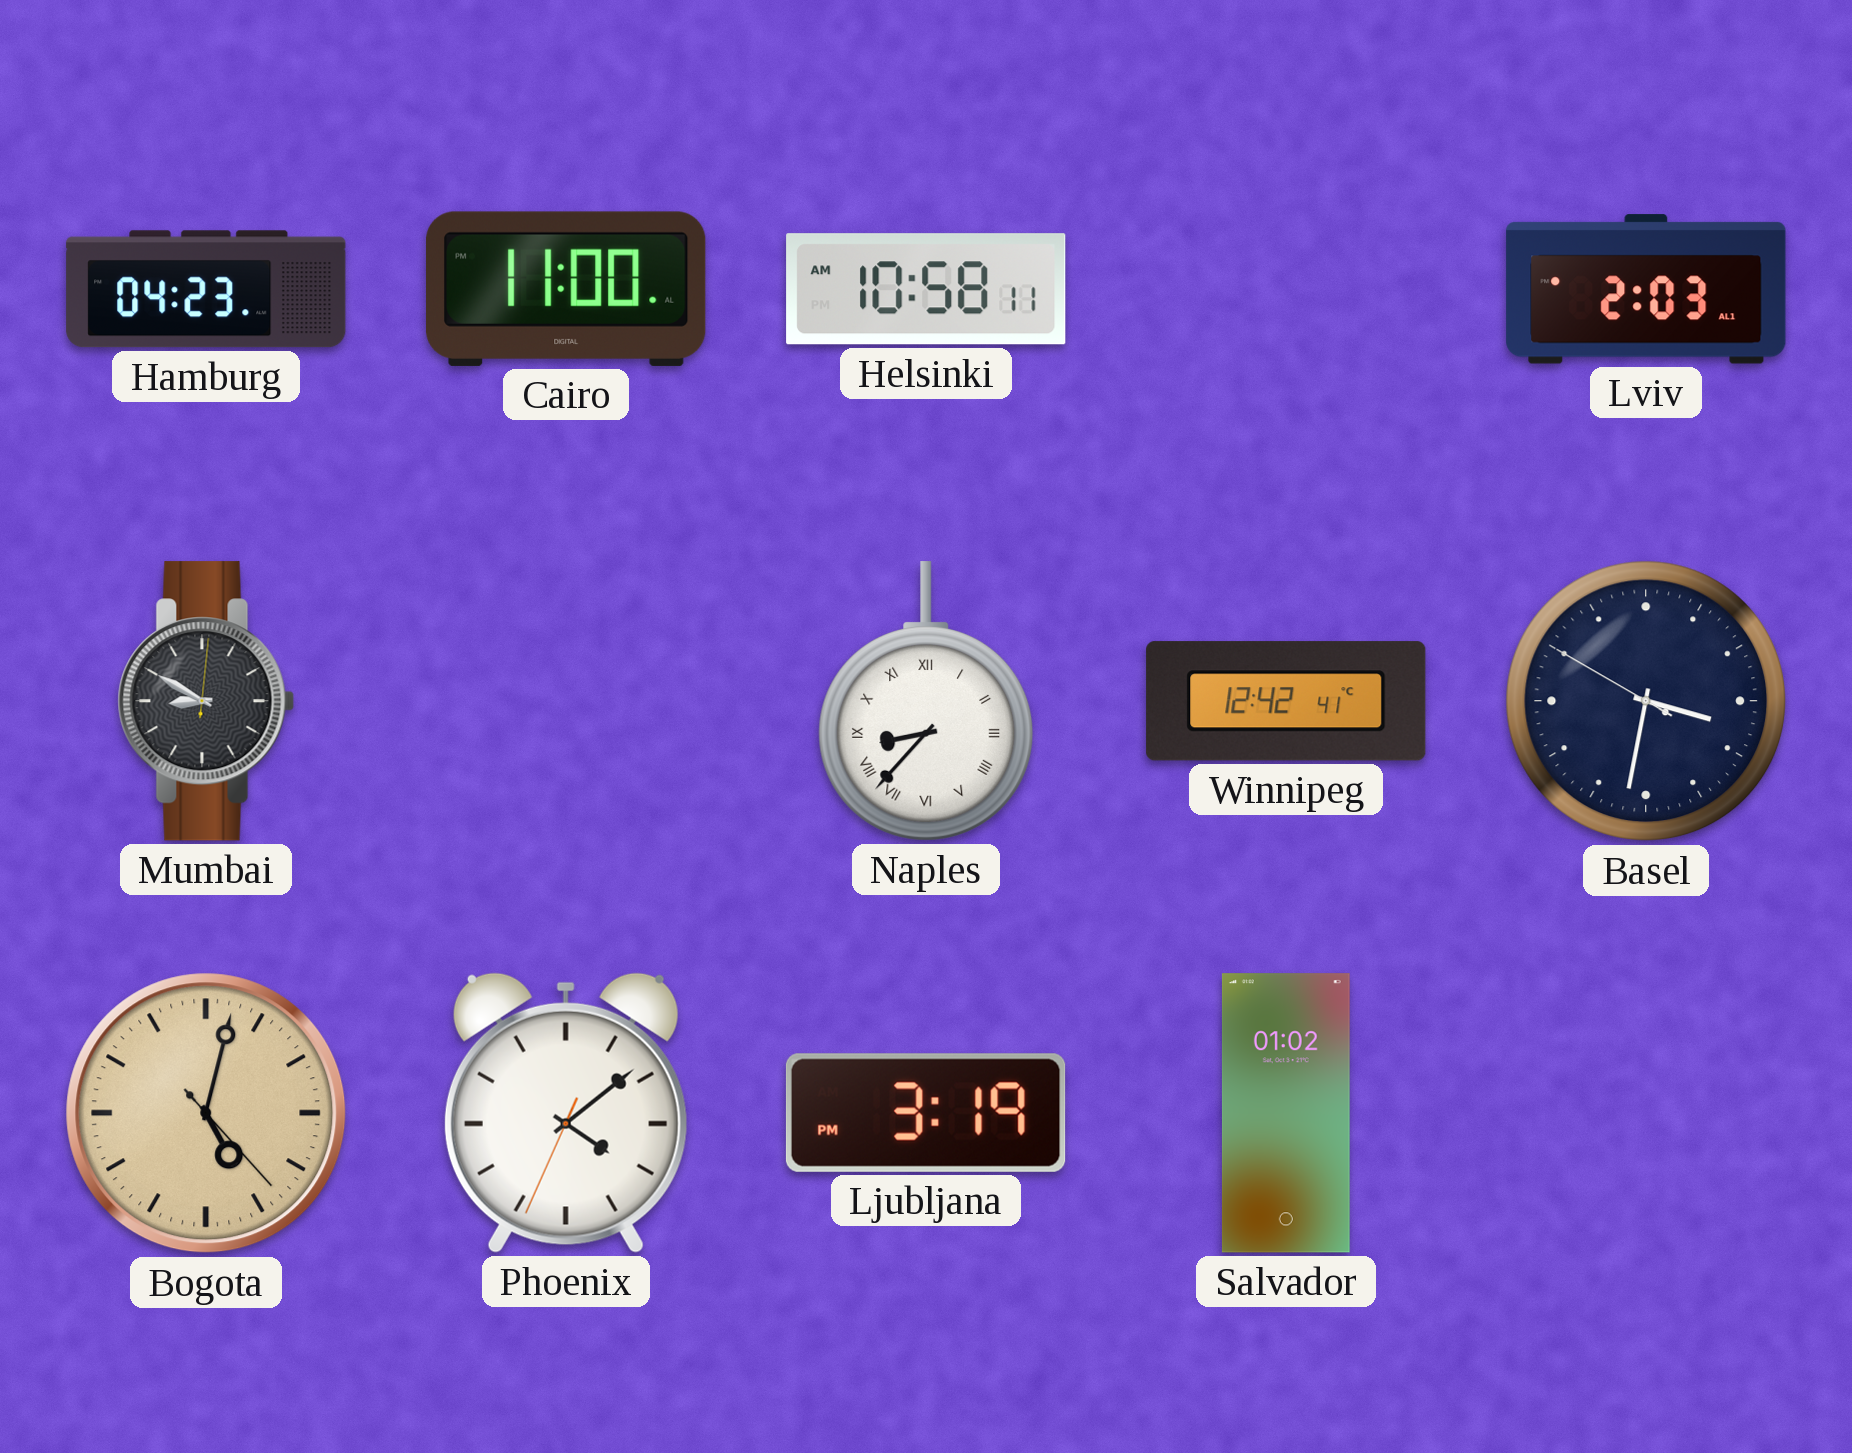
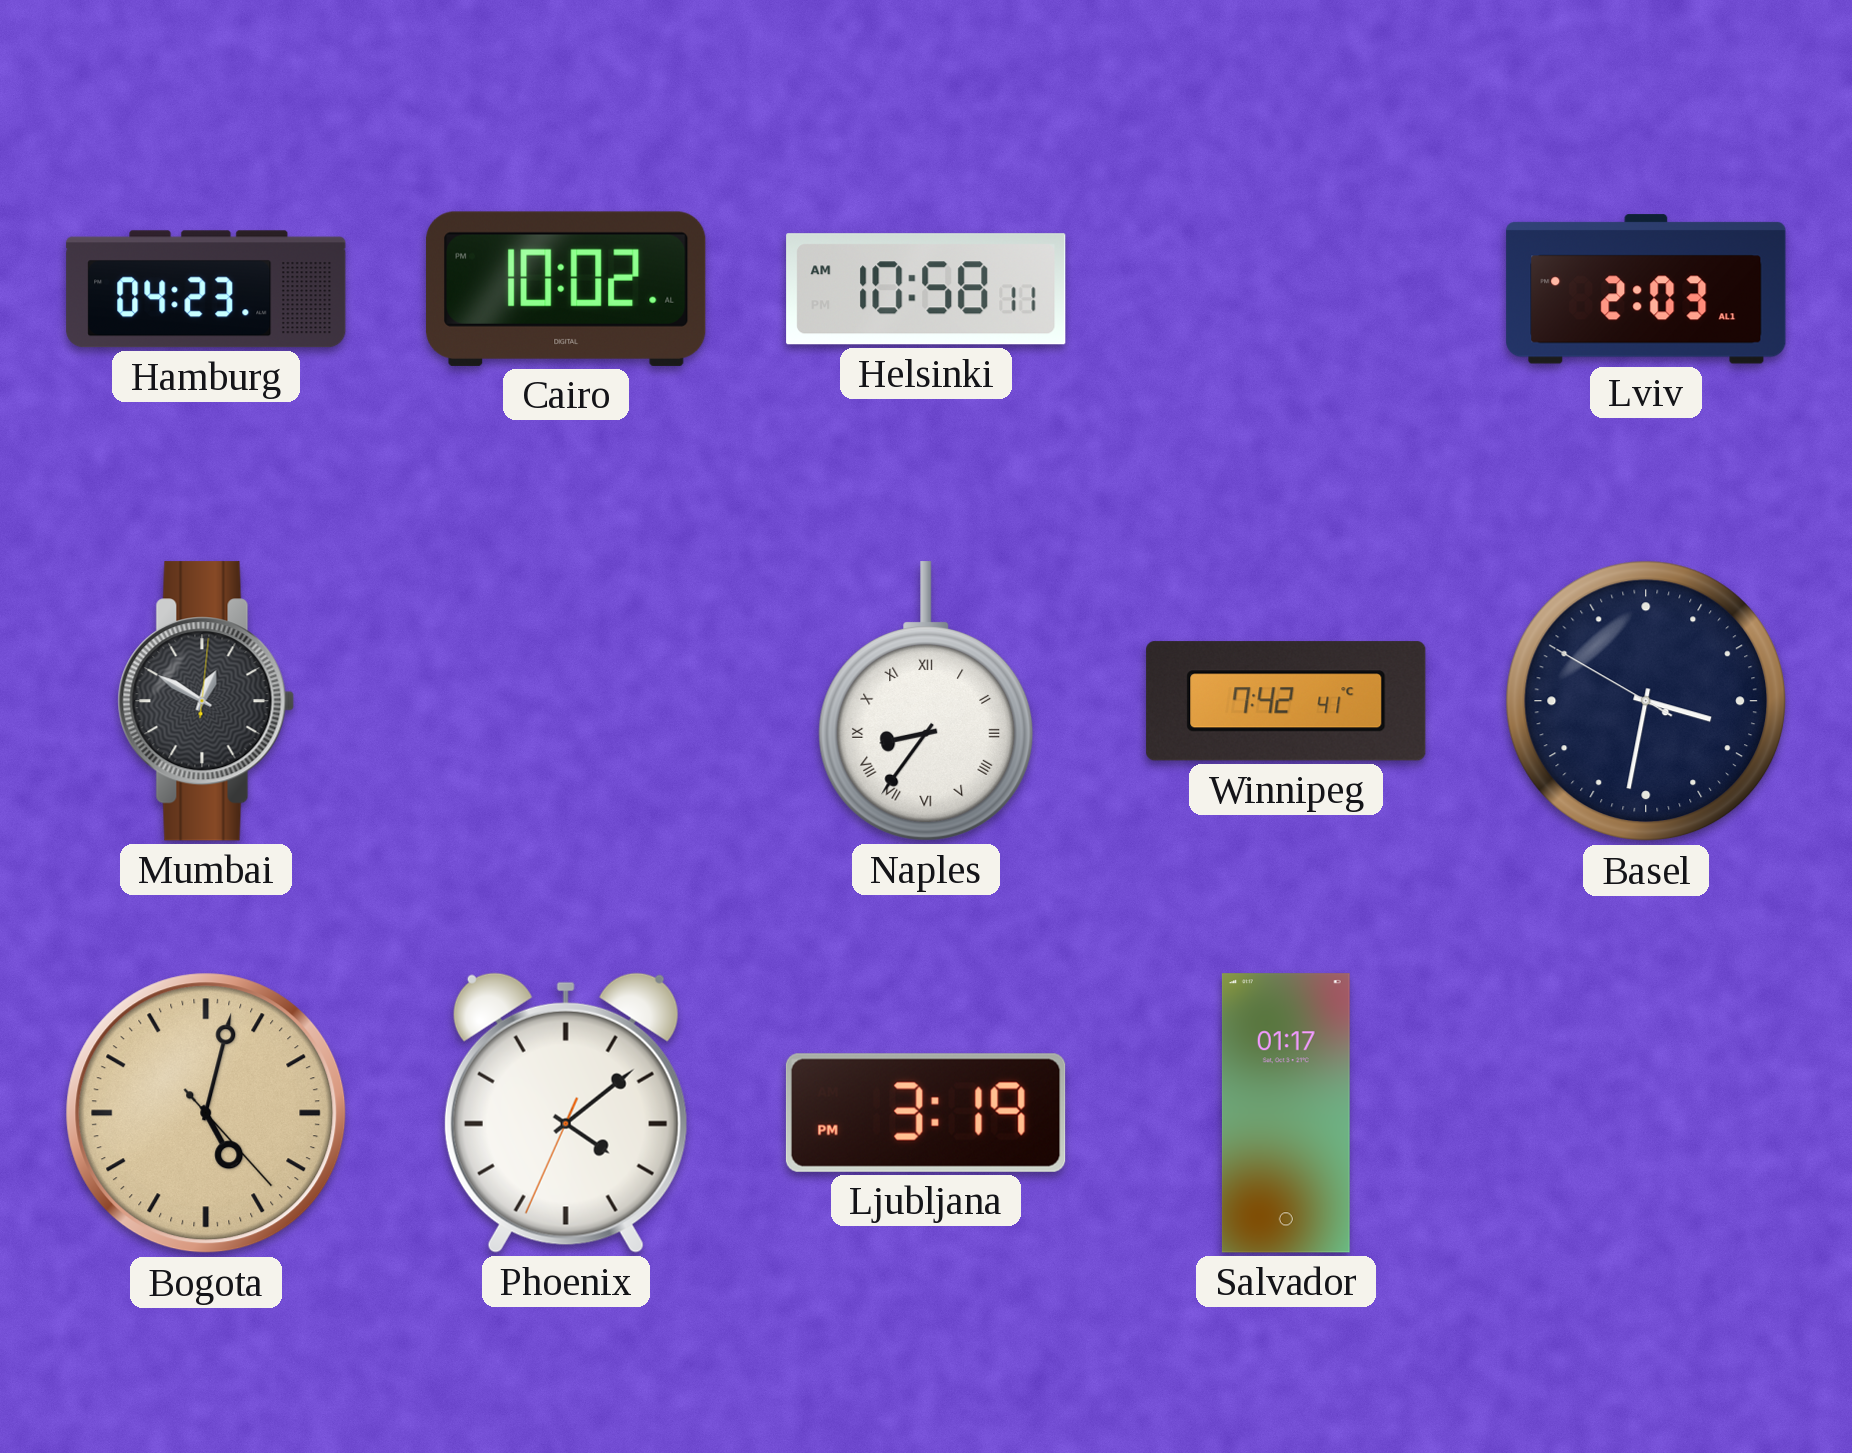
Cairo: 11:00 -> 10:02
Mumbai: 8:50 -> 12:50
Naples: 8:37 -> 8:36
Winnipeg: 12:42 -> 7:42
Salvador: 01:02 -> 01:17
